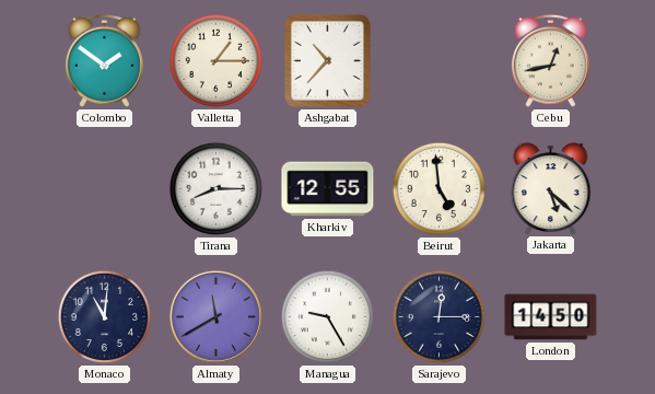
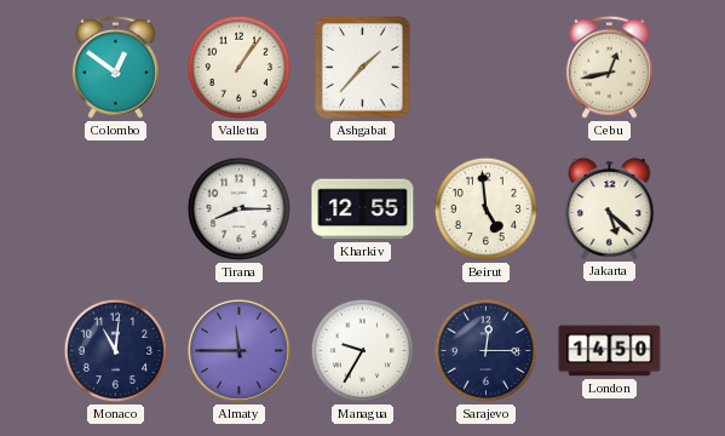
Colombo: 1:51 -> 12:51
Valletta: 1:15 -> 1:06
Ashgabat: 10:37 -> 1:37
Almaty: 11:40 -> 11:45
Managua: 9:25 -> 9:35
